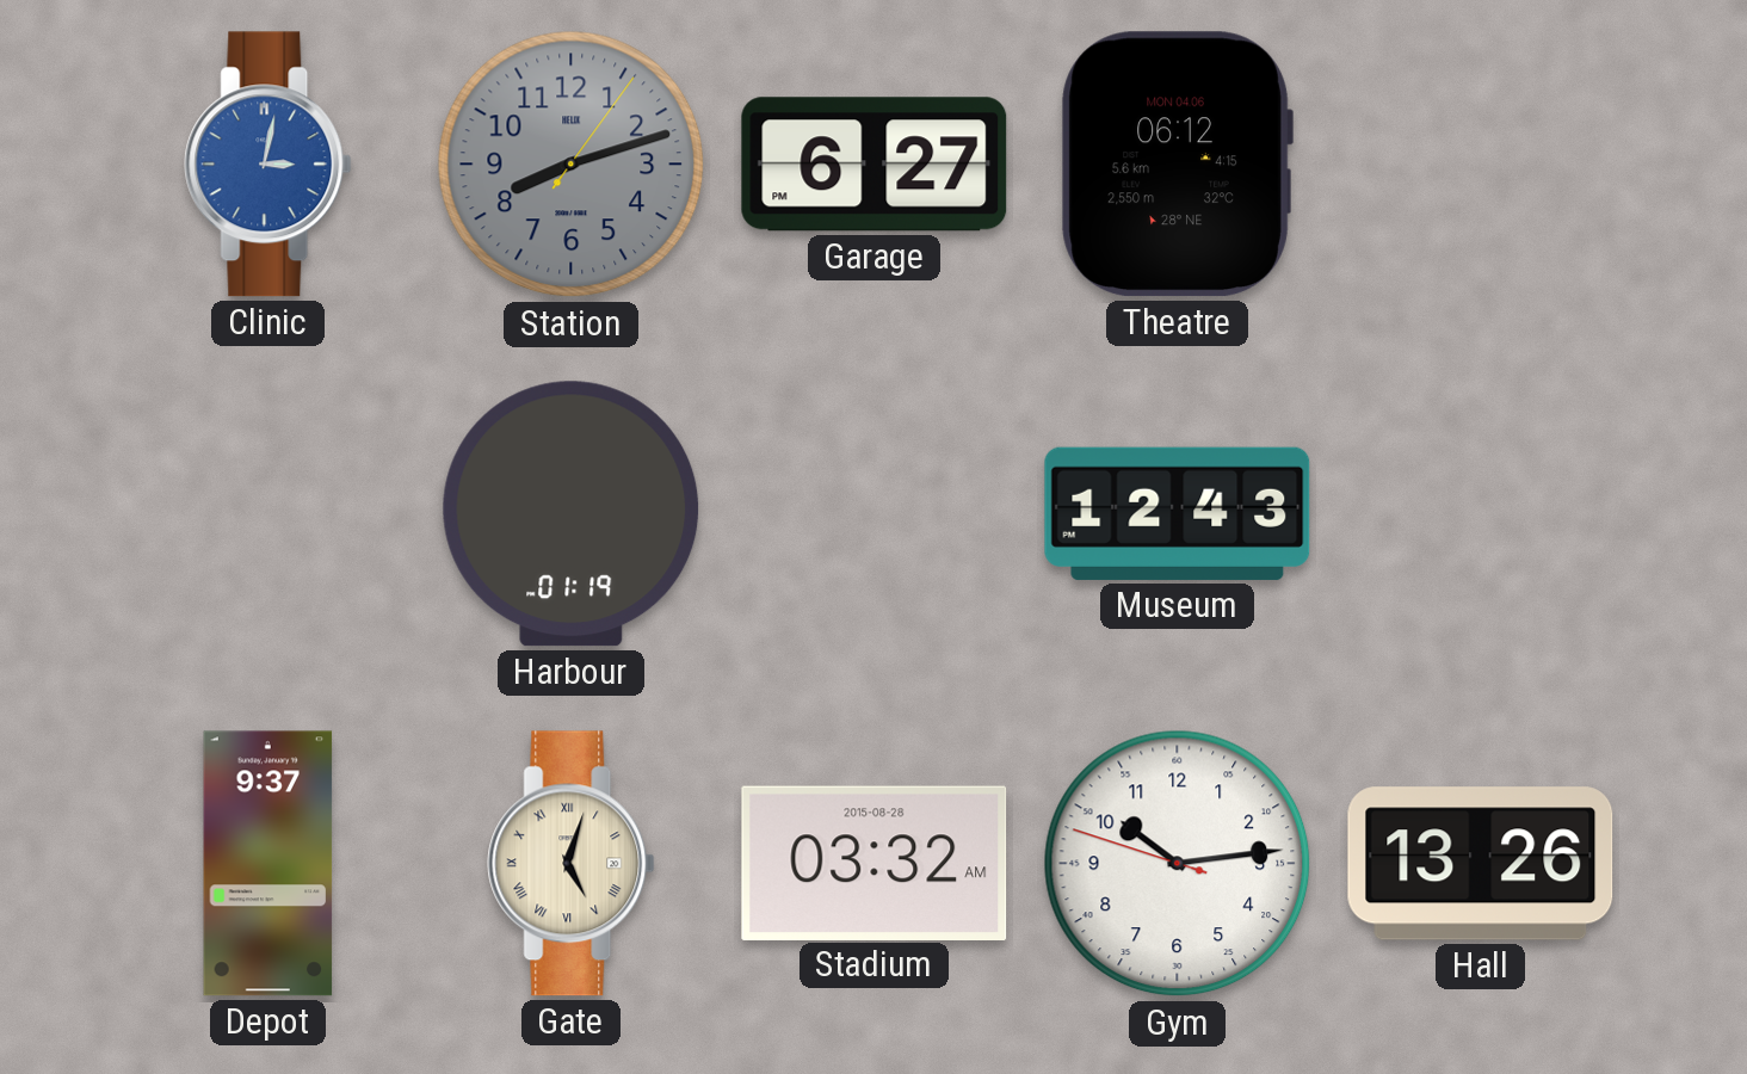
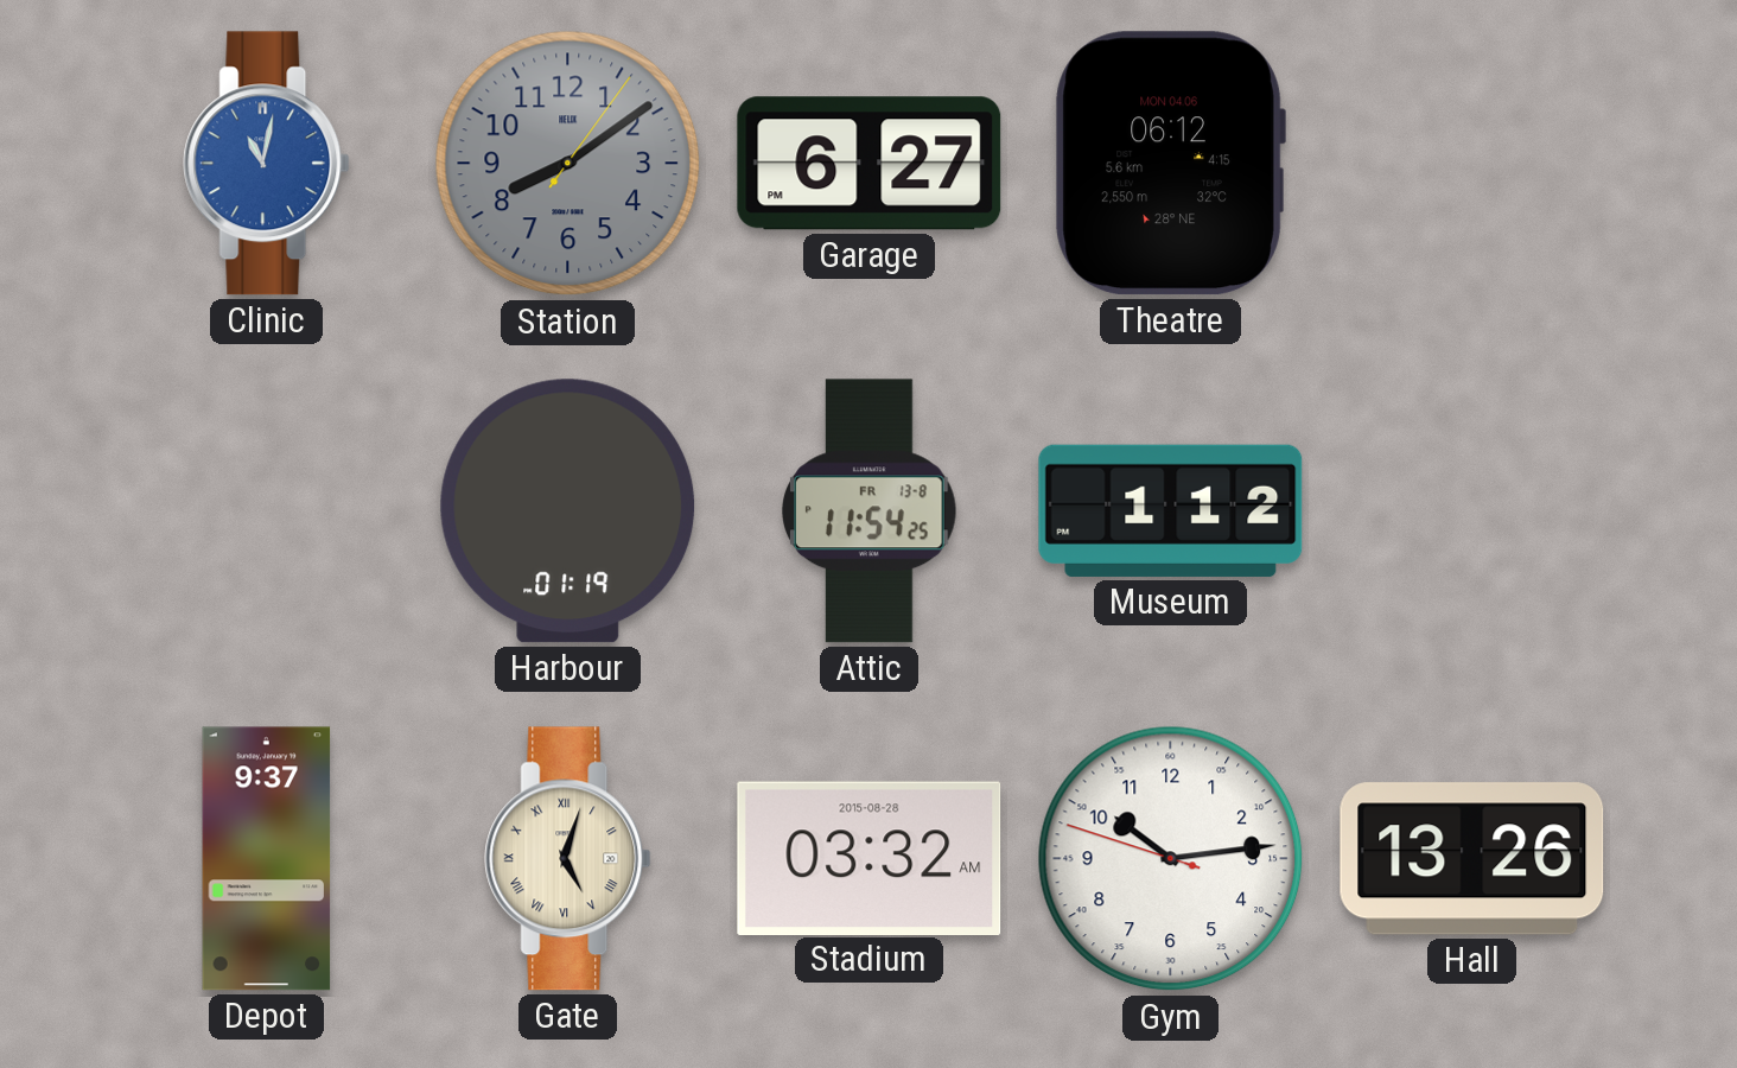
Clinic: 3:02 -> 11:02
Station: 8:12 -> 8:09
Attic: none -> 11:54
Museum: 12:43 -> 1:12
